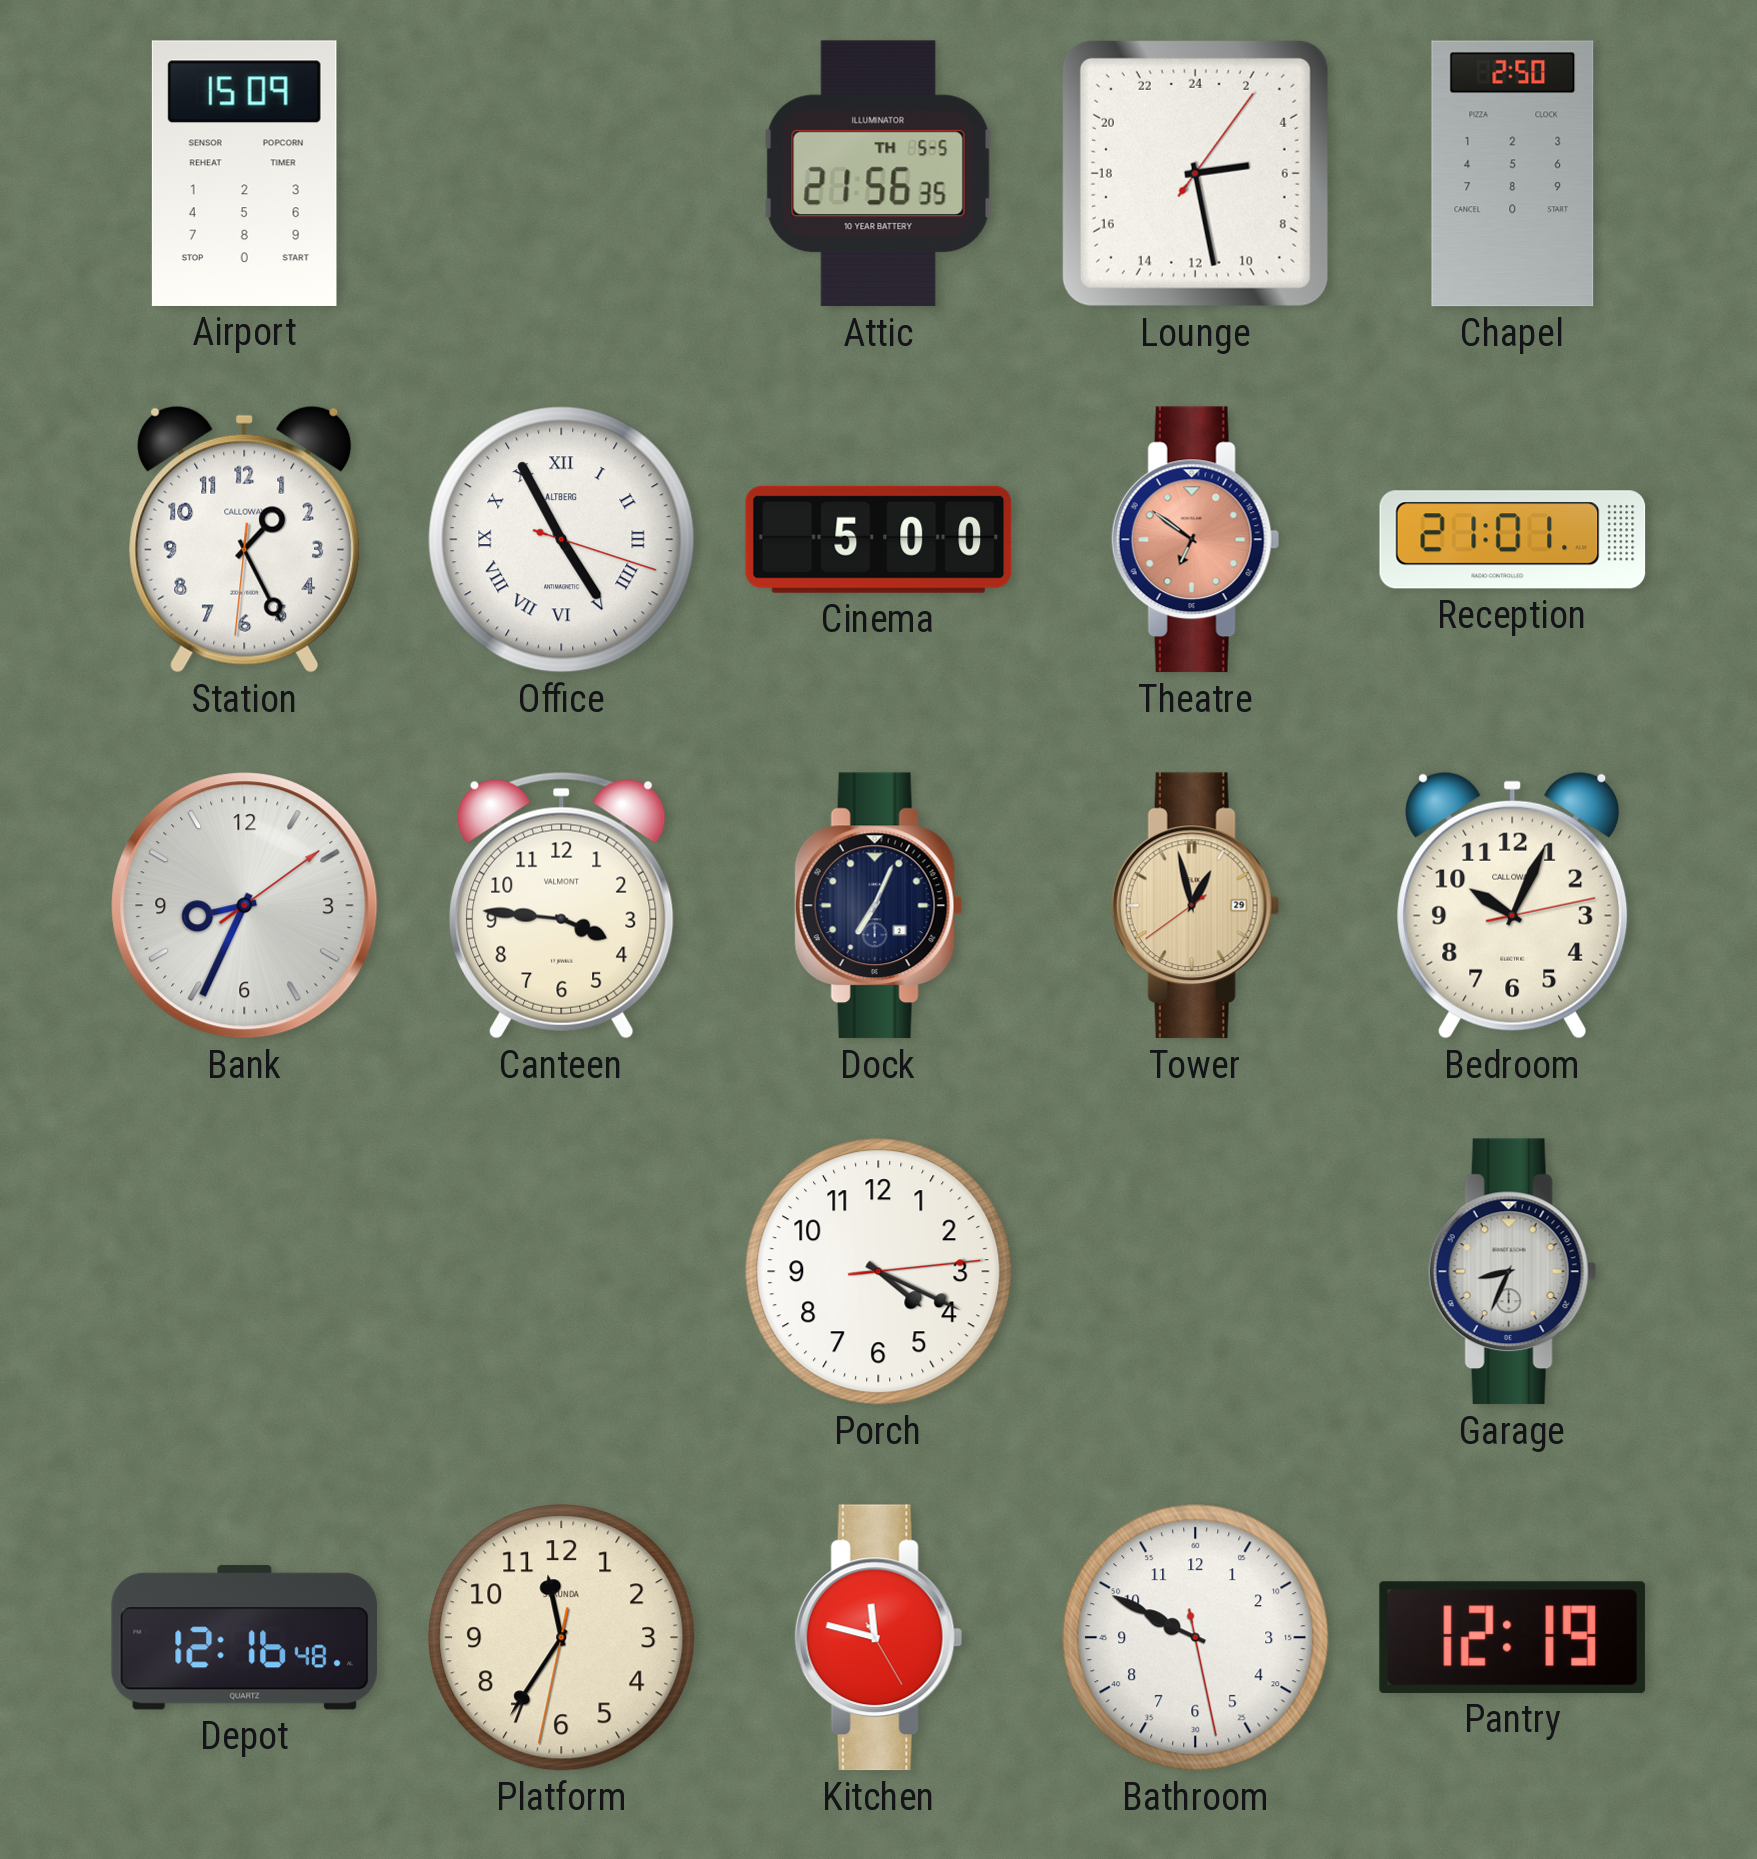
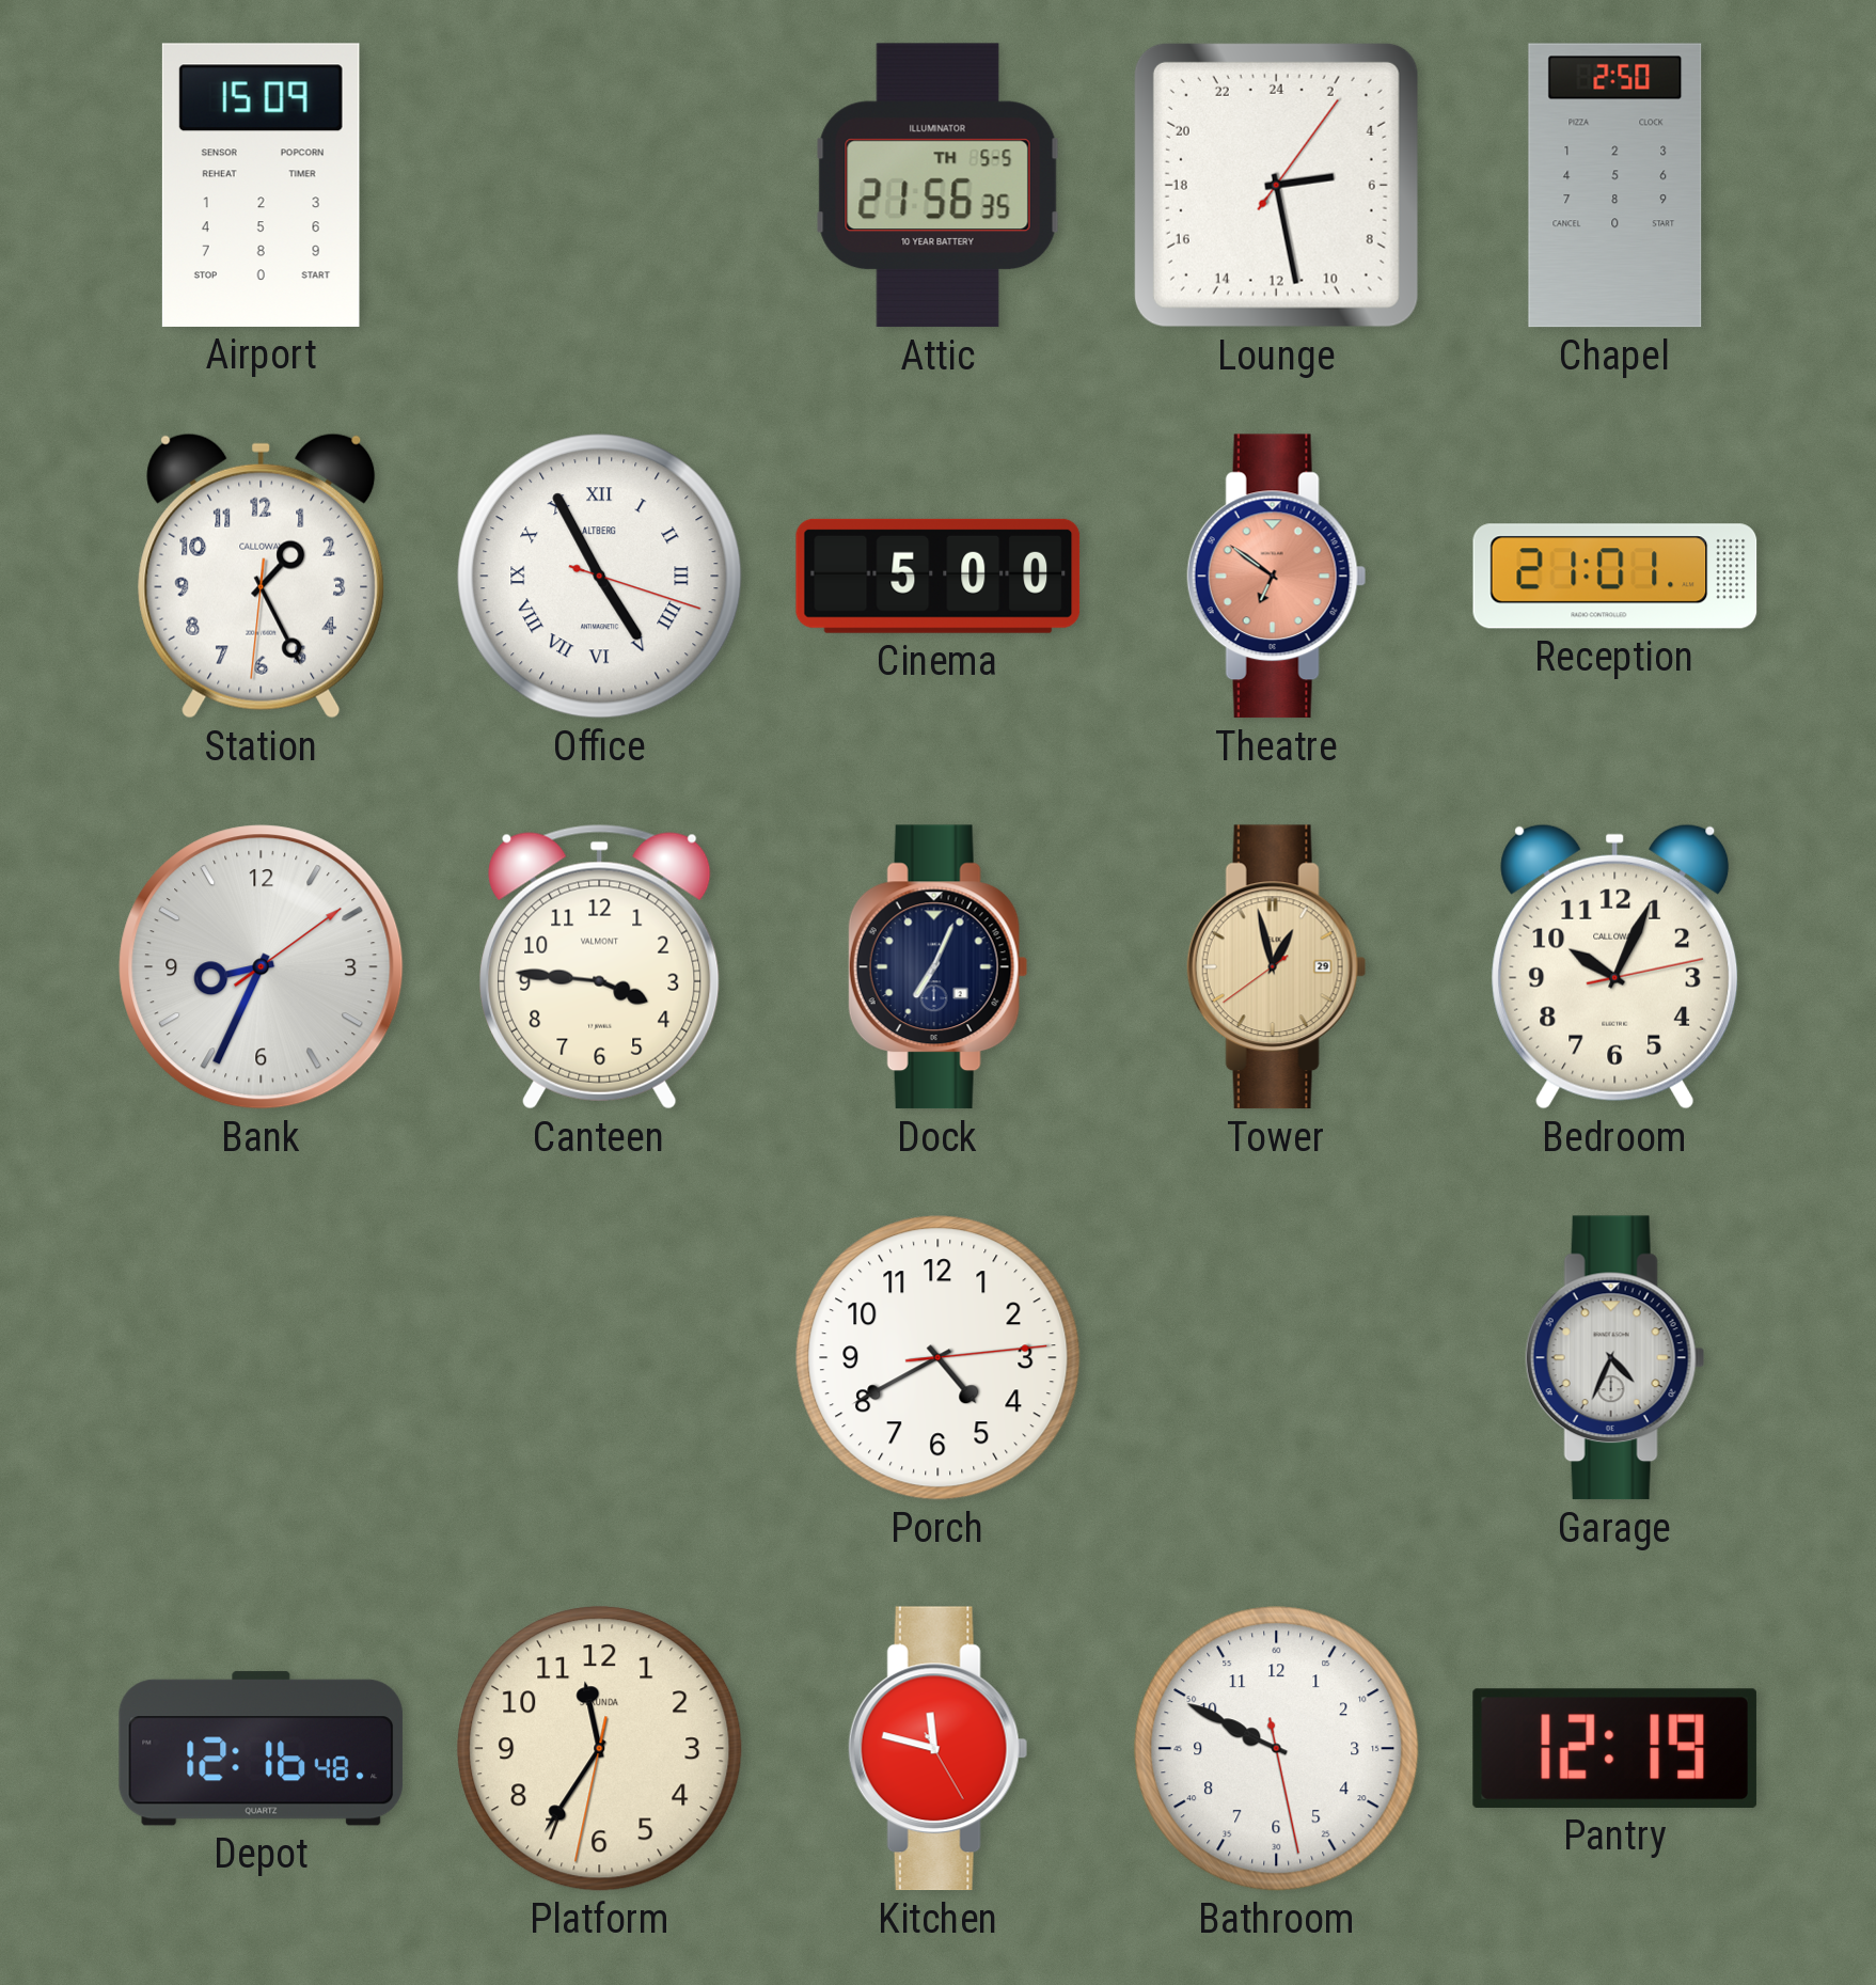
Porch: 4:19 -> 4:40
Garage: 8:34 -> 4:34
